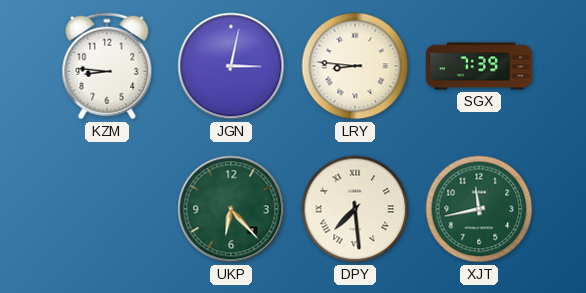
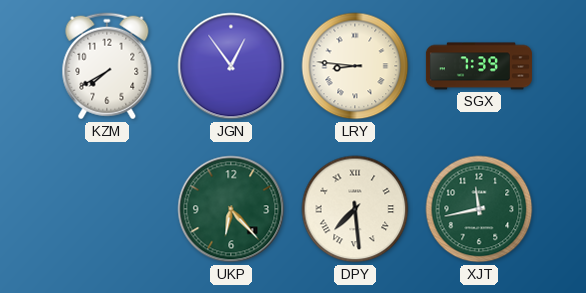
KZM: 8:46 -> 7:40
JGN: 3:02 -> 12:54
